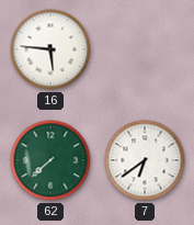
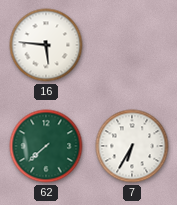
7: 6:39 -> 6:35
